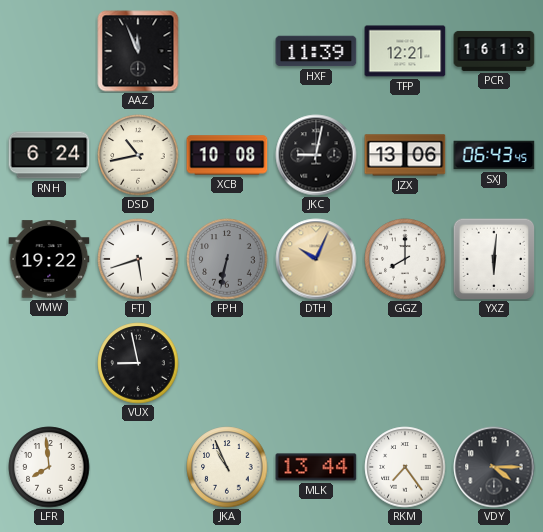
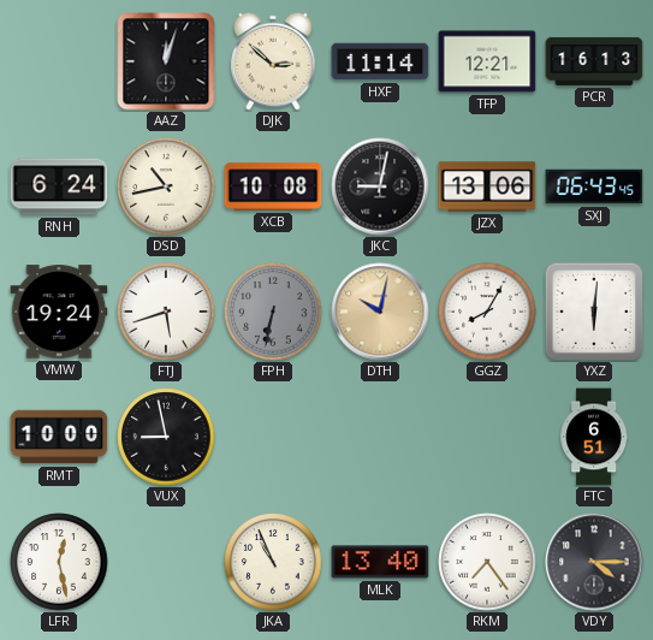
AAZ: 11:56 -> 12:03
DJK: none -> 2:52
HXF: 11:39 -> 11:14
VMW: 19:22 -> 19:24
DTH: 10:04 -> 10:02
GGZ: 8:00 -> 8:05
RMT: none -> 10:00
FTC: none -> 6:51
LFR: 7:59 -> 12:28
MLK: 13:44 -> 13:40
